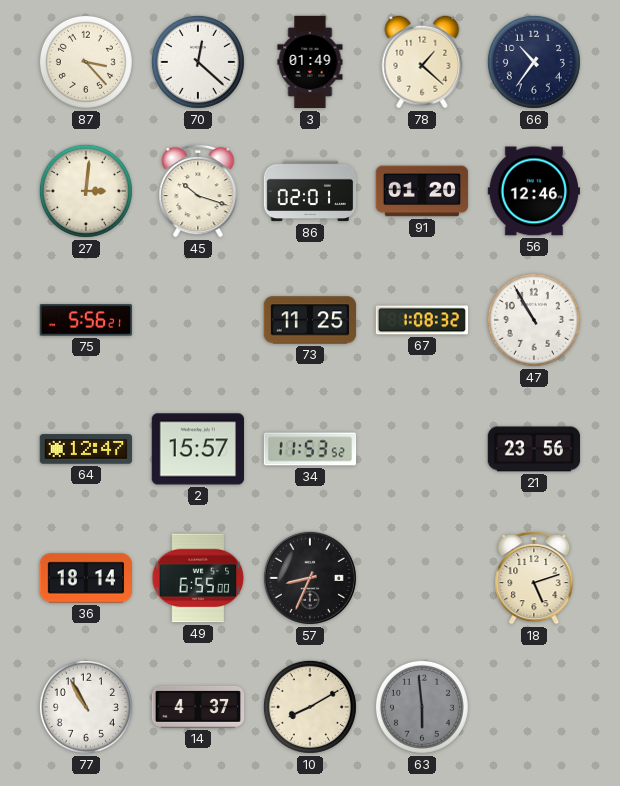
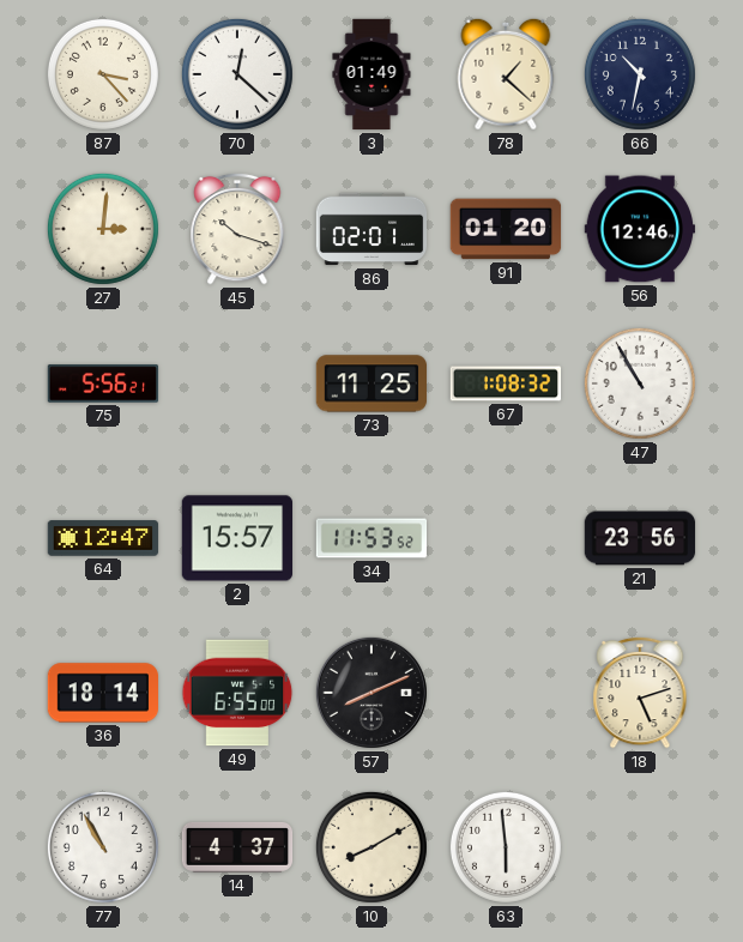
66: 10:36 -> 10:32
57: 8:34 -> 8:11
63 dial: grey -> white
